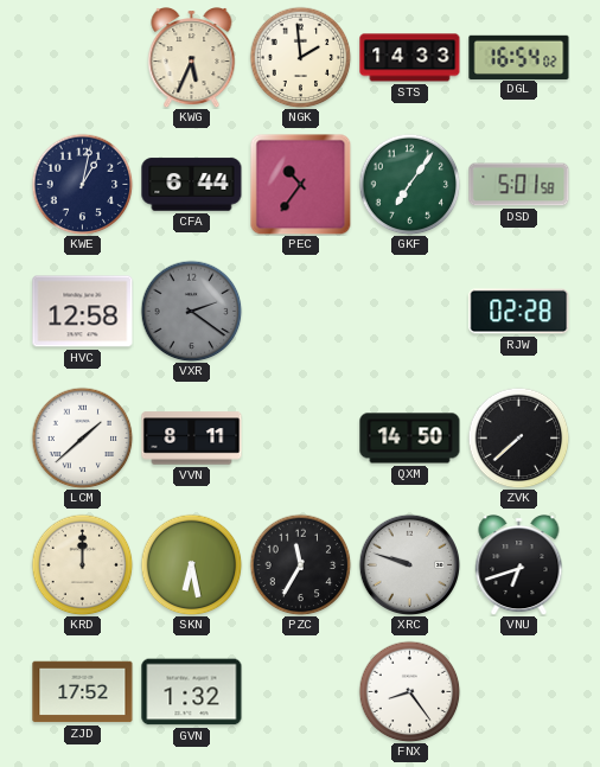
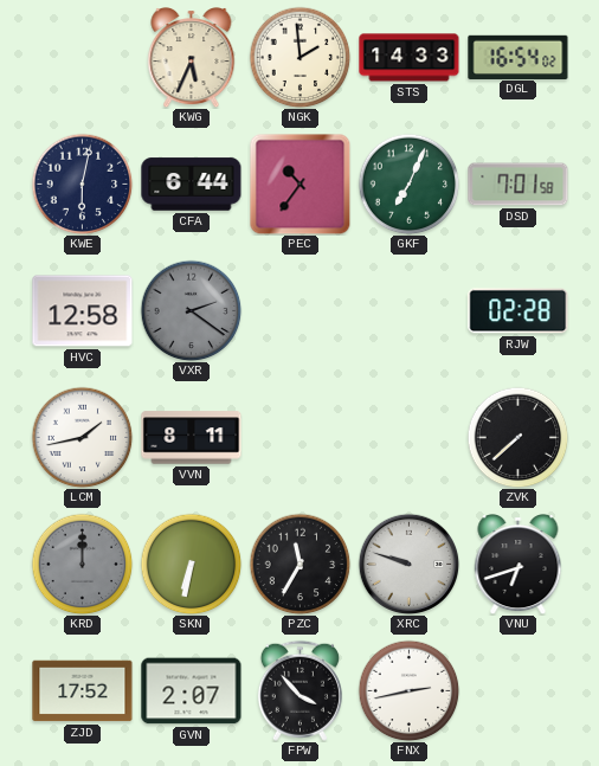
KWE: 1:02 -> 6:02
GKF: 7:06 -> 7:04
DSD: 5:01 -> 7:01
LCM: 1:38 -> 1:43
QXM: 14:50 -> none
KRD dial: cream -> grey
SKN: 6:28 -> 6:32
GVN: 1:32 -> 2:07
FPW: none -> 3:53
FNX: 8:24 -> 2:43
